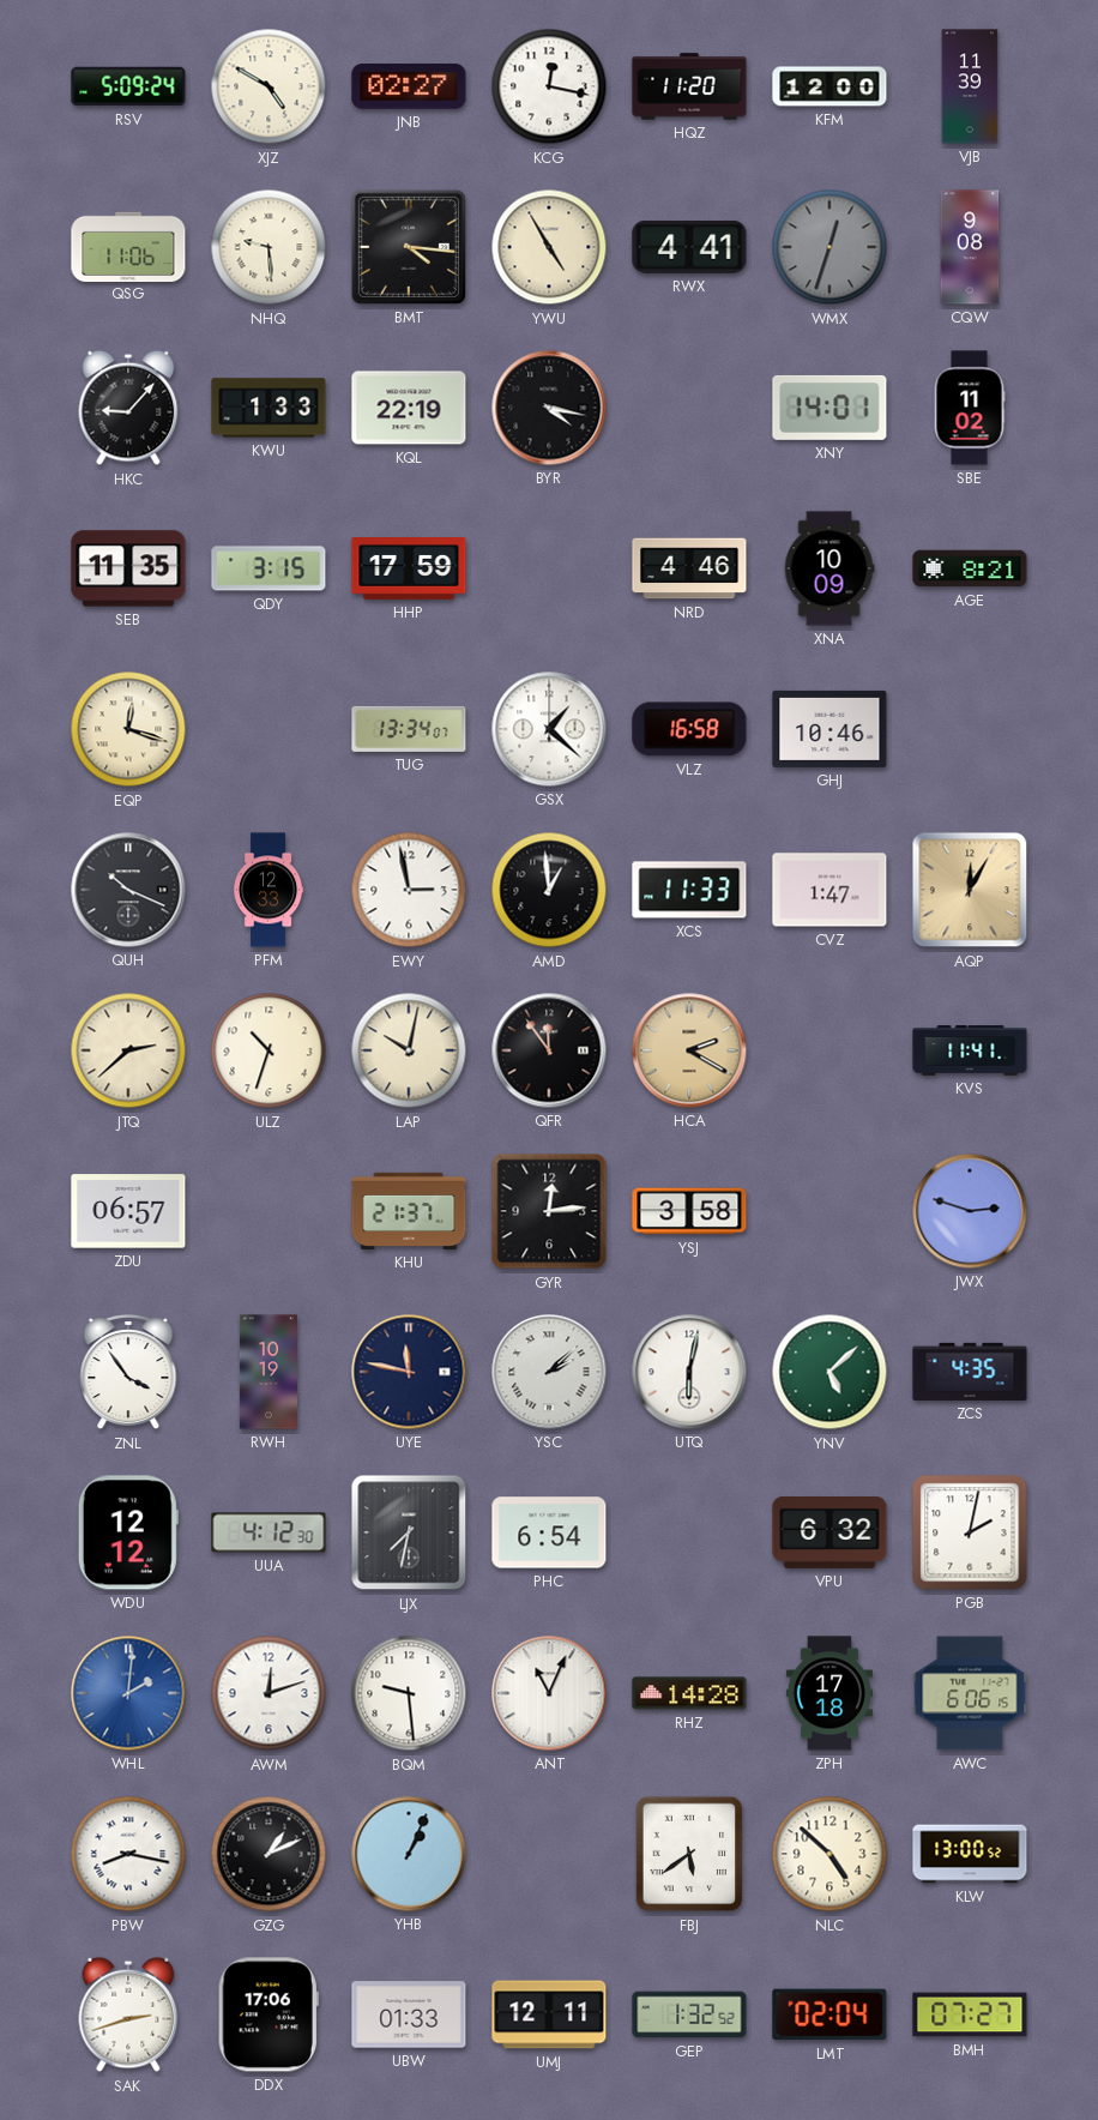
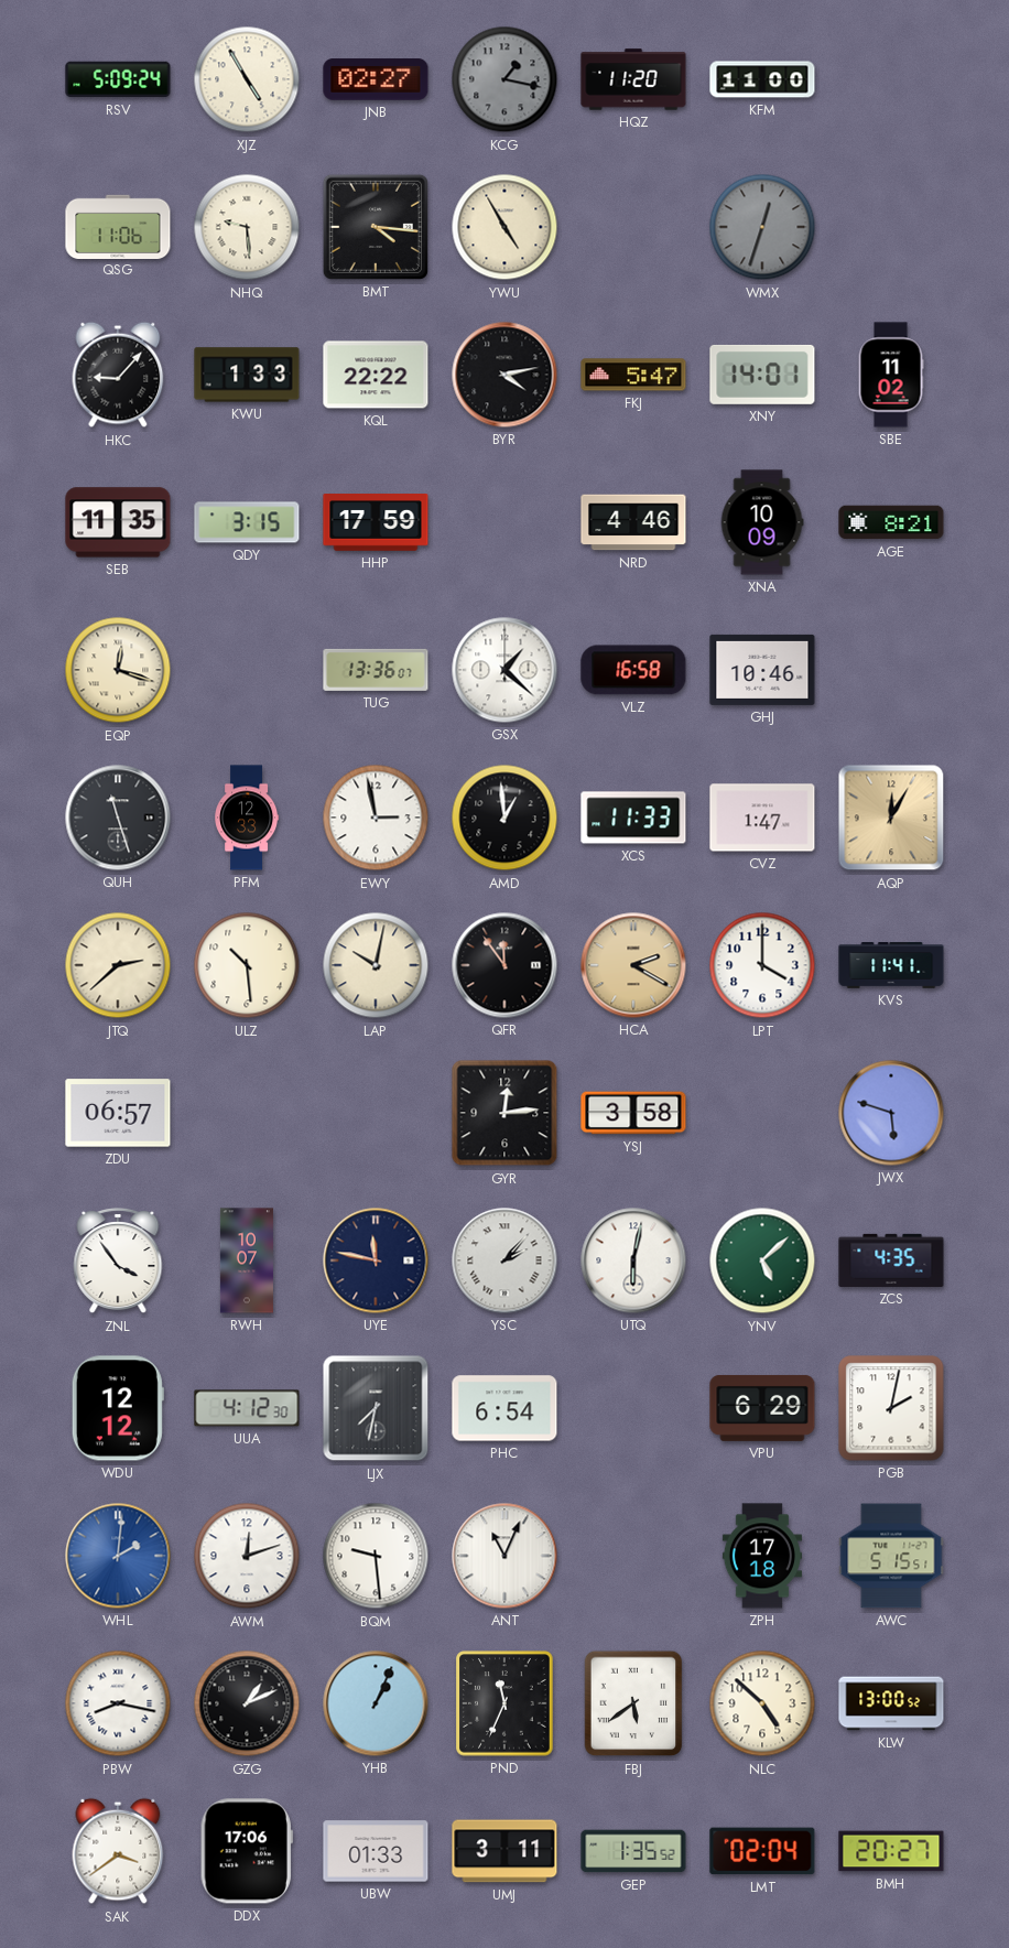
XJZ: 4:50 -> 4:55
KCG: 12:17 -> 1:17
KCG dial: white -> grey
KFM: 12:00 -> 11:00
VJB: 11:39 -> none
RWX: 4:41 -> none
CQW: 9:08 -> none
KQL: 22:19 -> 22:22
BYR: 4:17 -> 4:13
FKJ: none -> 5:47
TUG: 13:34 -> 13:36
QUH: 10:19 -> 11:27
ULZ: 10:33 -> 10:29
LPT: none -> 4:00
KHU: 21:37 -> none
JWX: 2:48 -> 5:48
RWH: 10:19 -> 10:07
YSC: 2:08 -> 2:07
VPU: 6:32 -> 6:29
RHZ: 14:28 -> none
AWC: 6:06 -> 5:15
PND: none -> 11:34
SAK: 2:42 -> 3:39
UMJ: 12:11 -> 3:11
GEP: 1:32 -> 1:35
BMH: 07:27 -> 20:27
